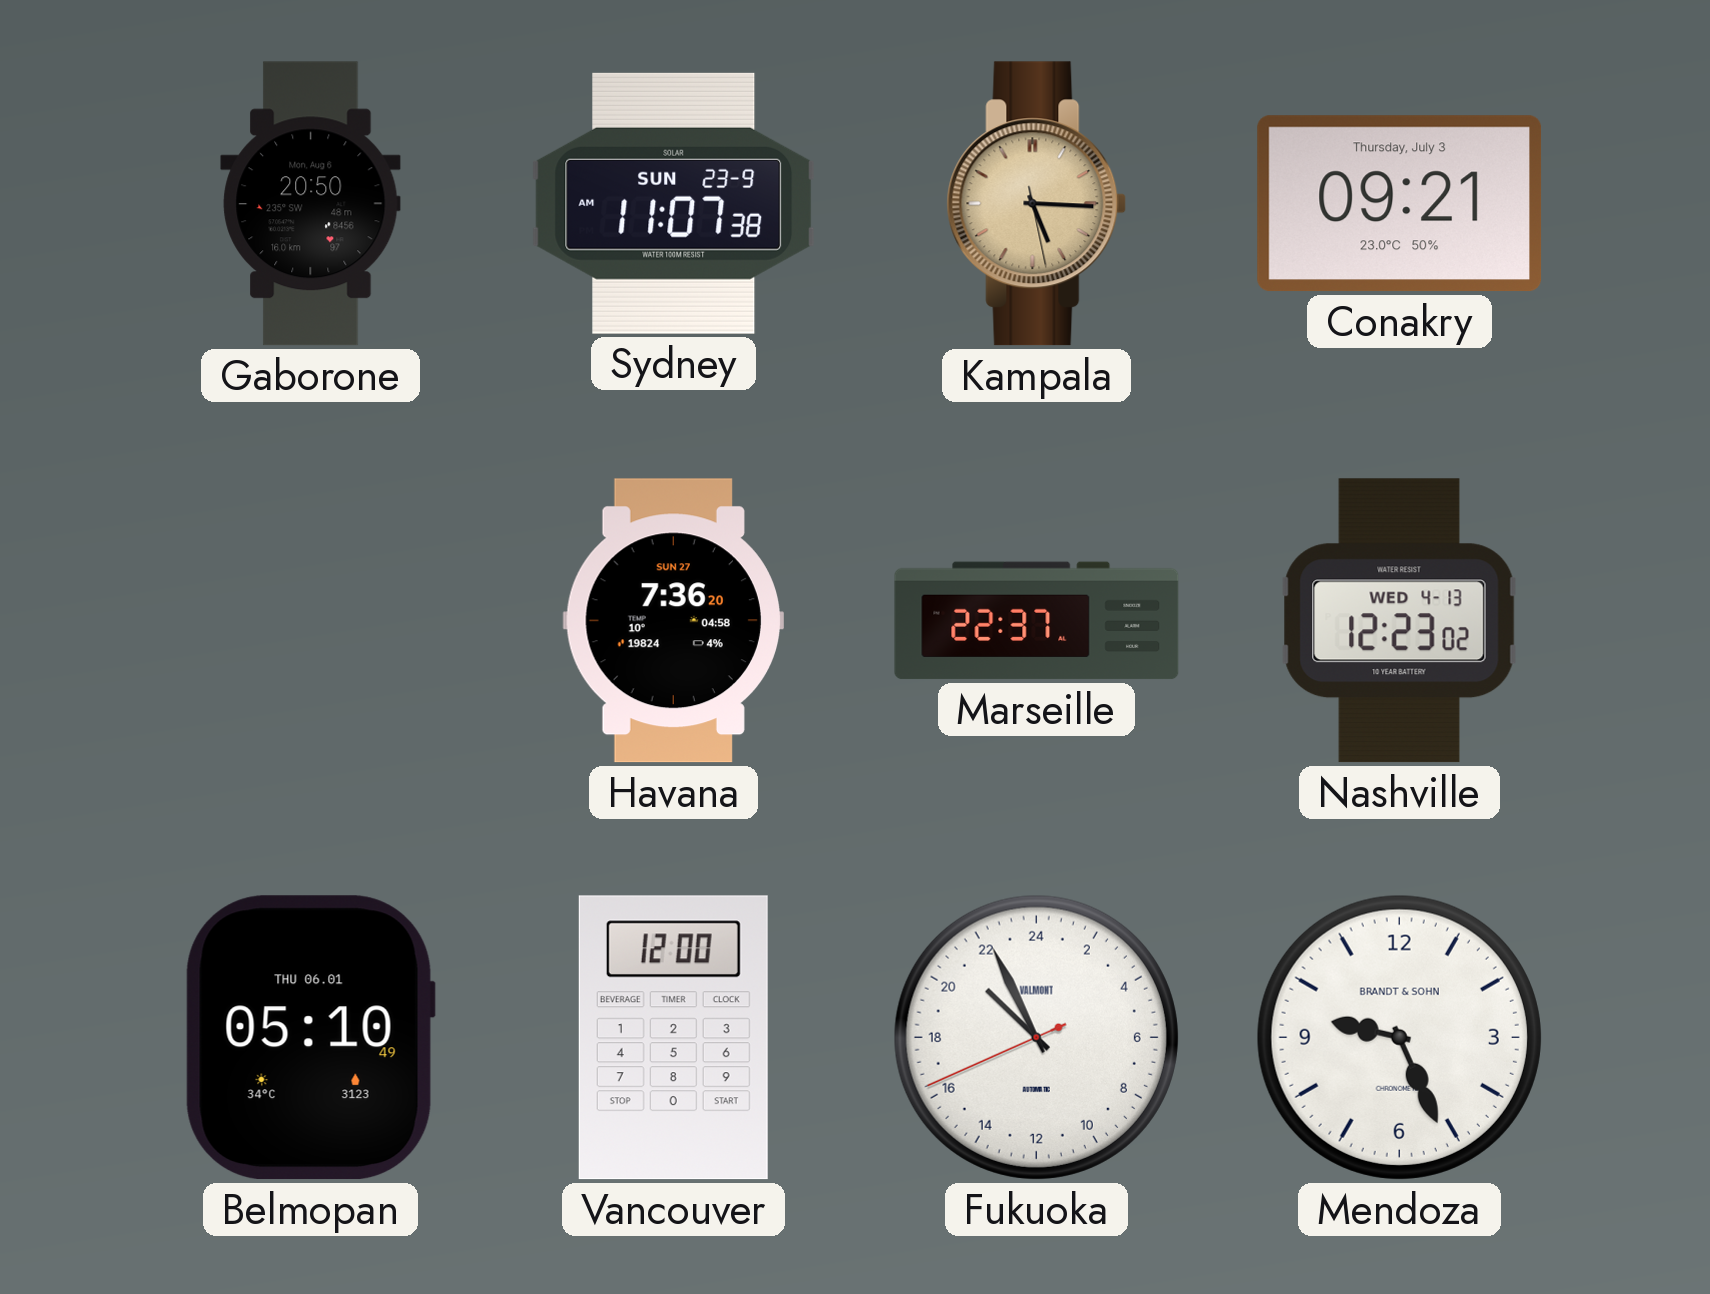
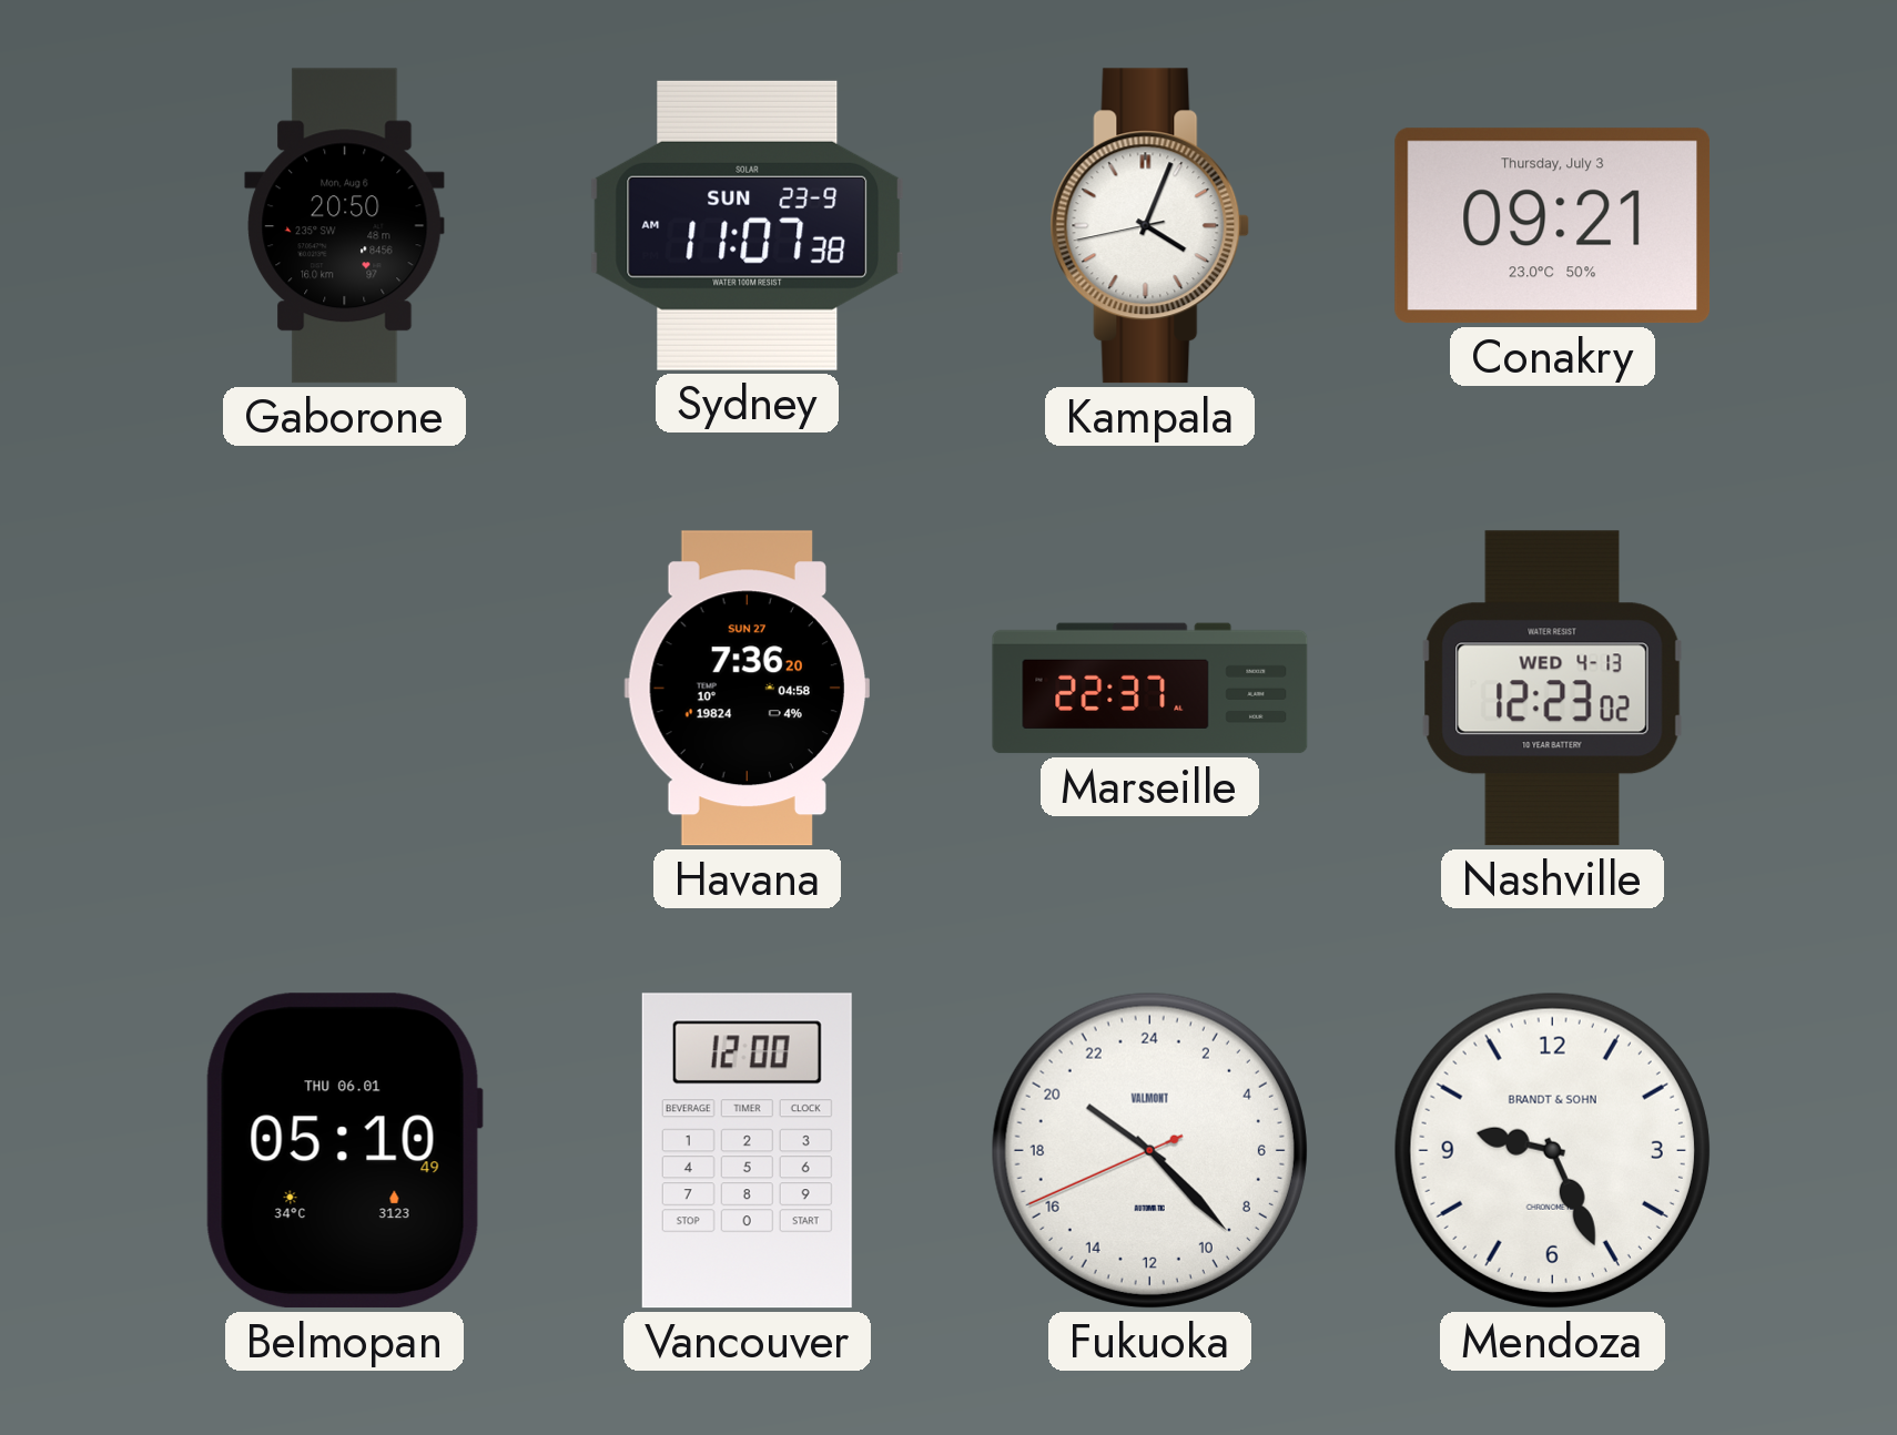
Kampala: 5:15 -> 4:03
Kampala dial: champagne -> white
Fukuoka: 20:55 -> 20:22
